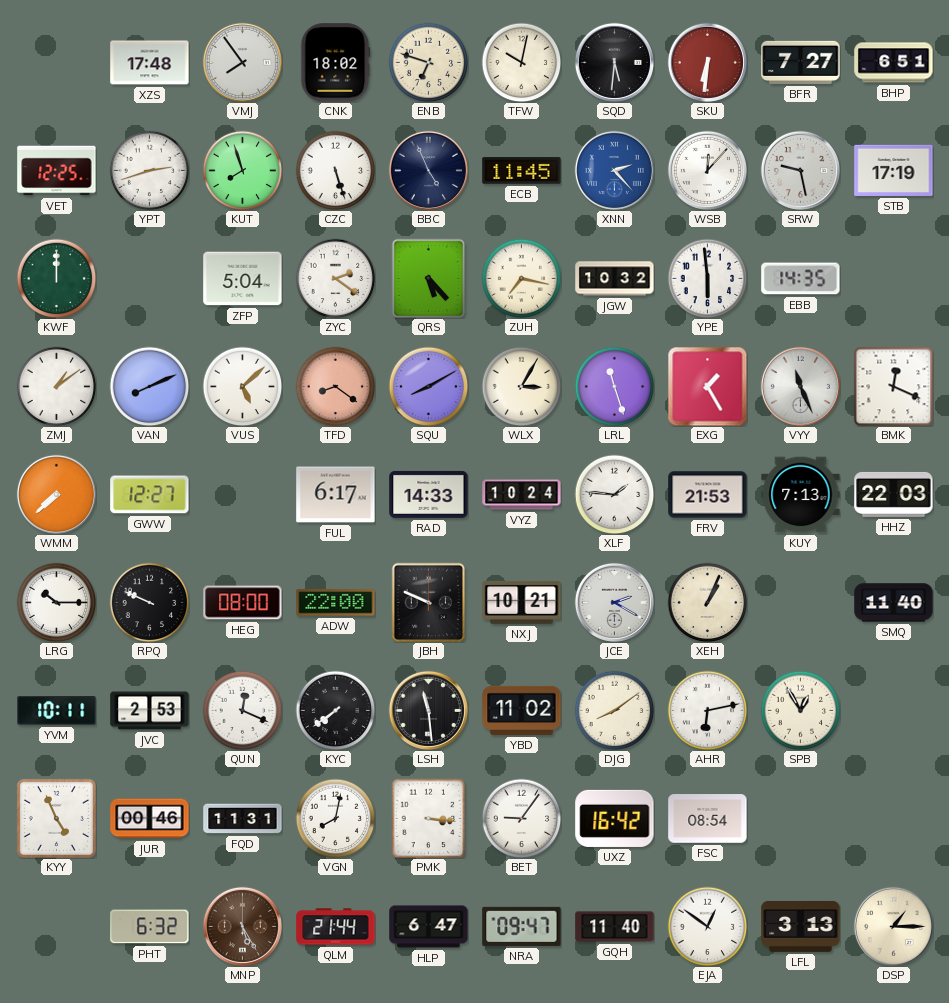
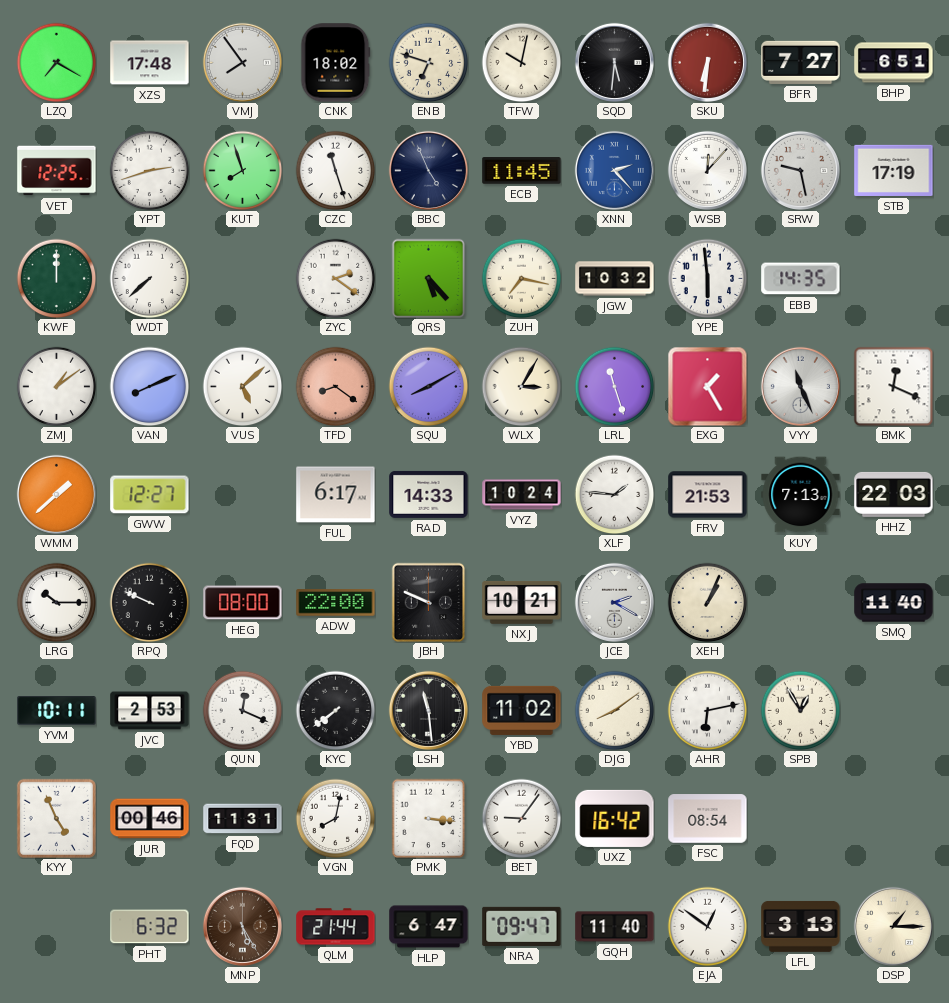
LZQ: none -> 7:20
CZC: 5:27 -> 11:27
WDT: none -> 7:38
ZFP: 5:04 -> none
WMM: 7:38 -> 1:38
